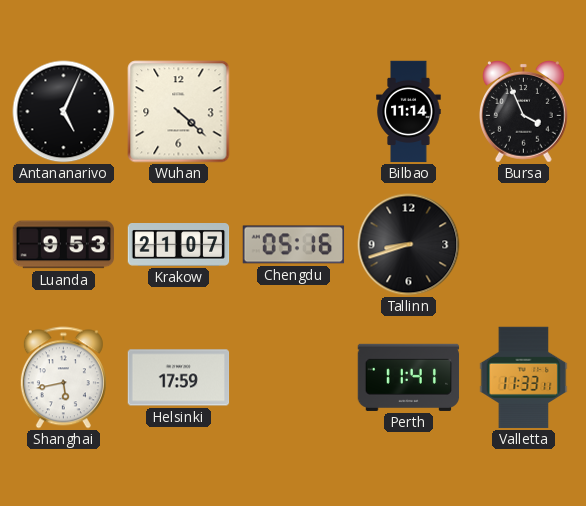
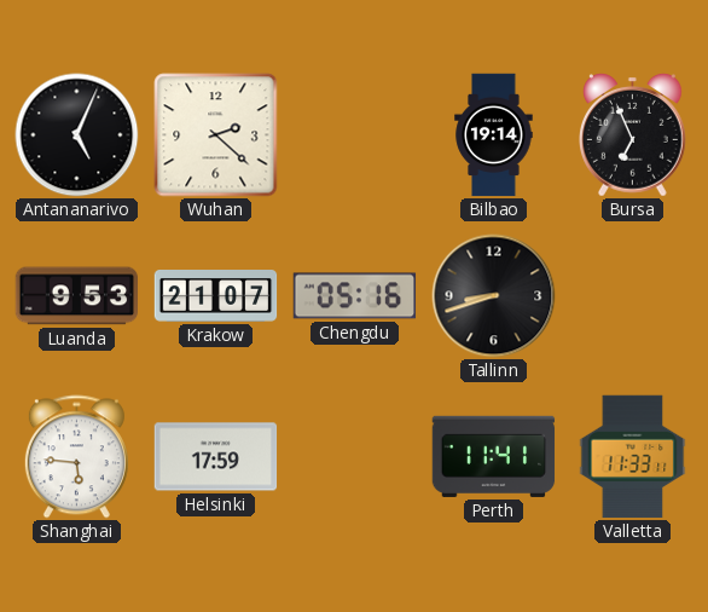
Wuhan: 4:22 -> 2:22
Bilbao: 11:14 -> 19:14
Bursa: 3:56 -> 6:56
Shanghai: 5:43 -> 5:46
